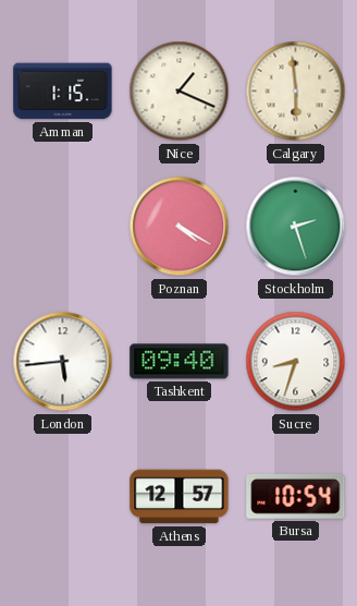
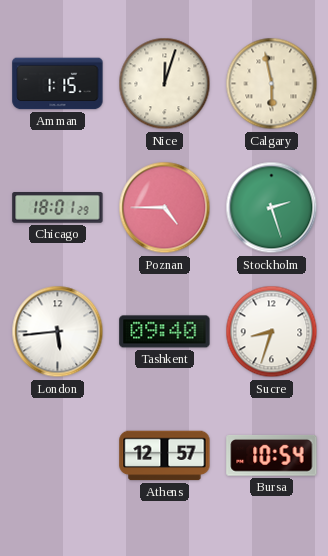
Nice: 1:19 -> 12:03
Calgary: 5:59 -> 5:58
Chicago: none -> 18:01
Poznan: 4:20 -> 4:45
